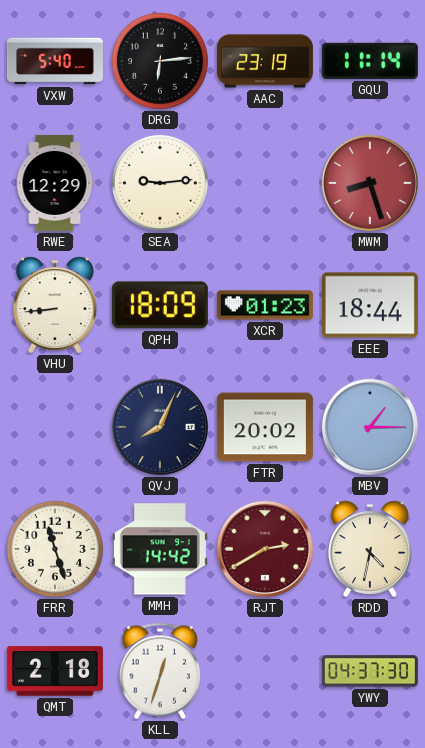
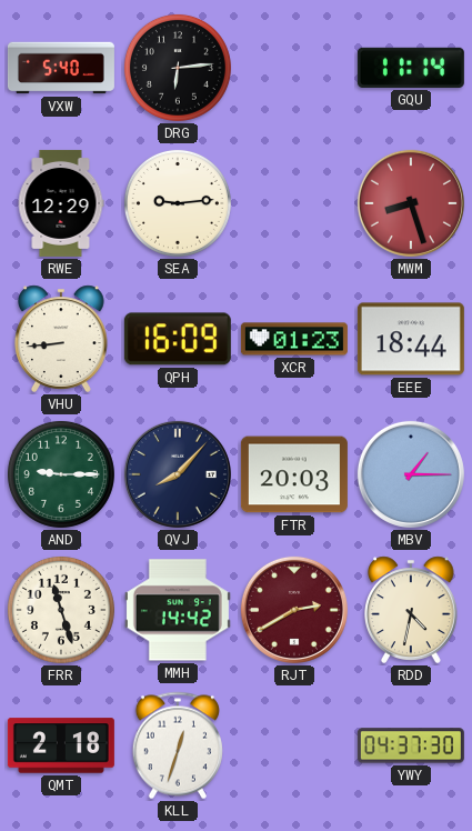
AAC: 23:19 -> none
QPH: 18:09 -> 16:09
AND: none -> 9:15
QVJ: 8:04 -> 8:07
FTR: 20:02 -> 20:03
